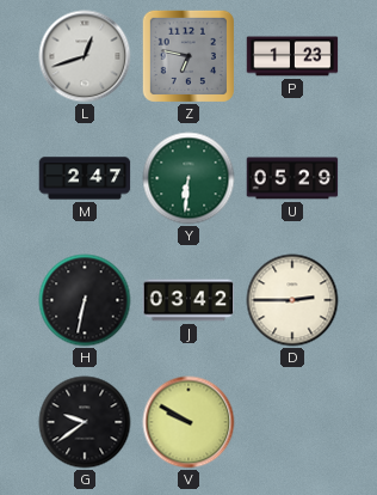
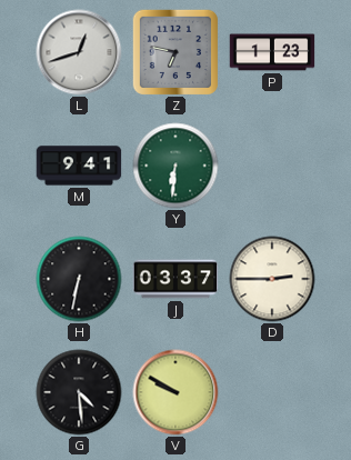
M: 2:47 -> 9:41
U: 05:29 -> none
J: 03:42 -> 03:37
G: 9:39 -> 4:29
